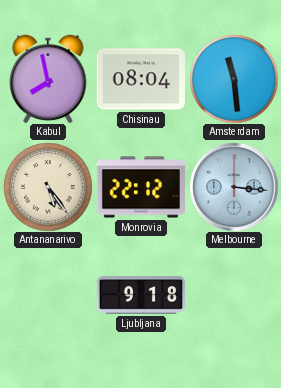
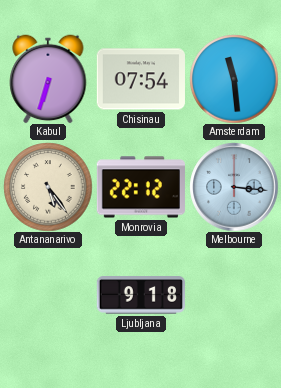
Kabul: 7:58 -> 6:33
Chisinau: 08:04 -> 07:54
